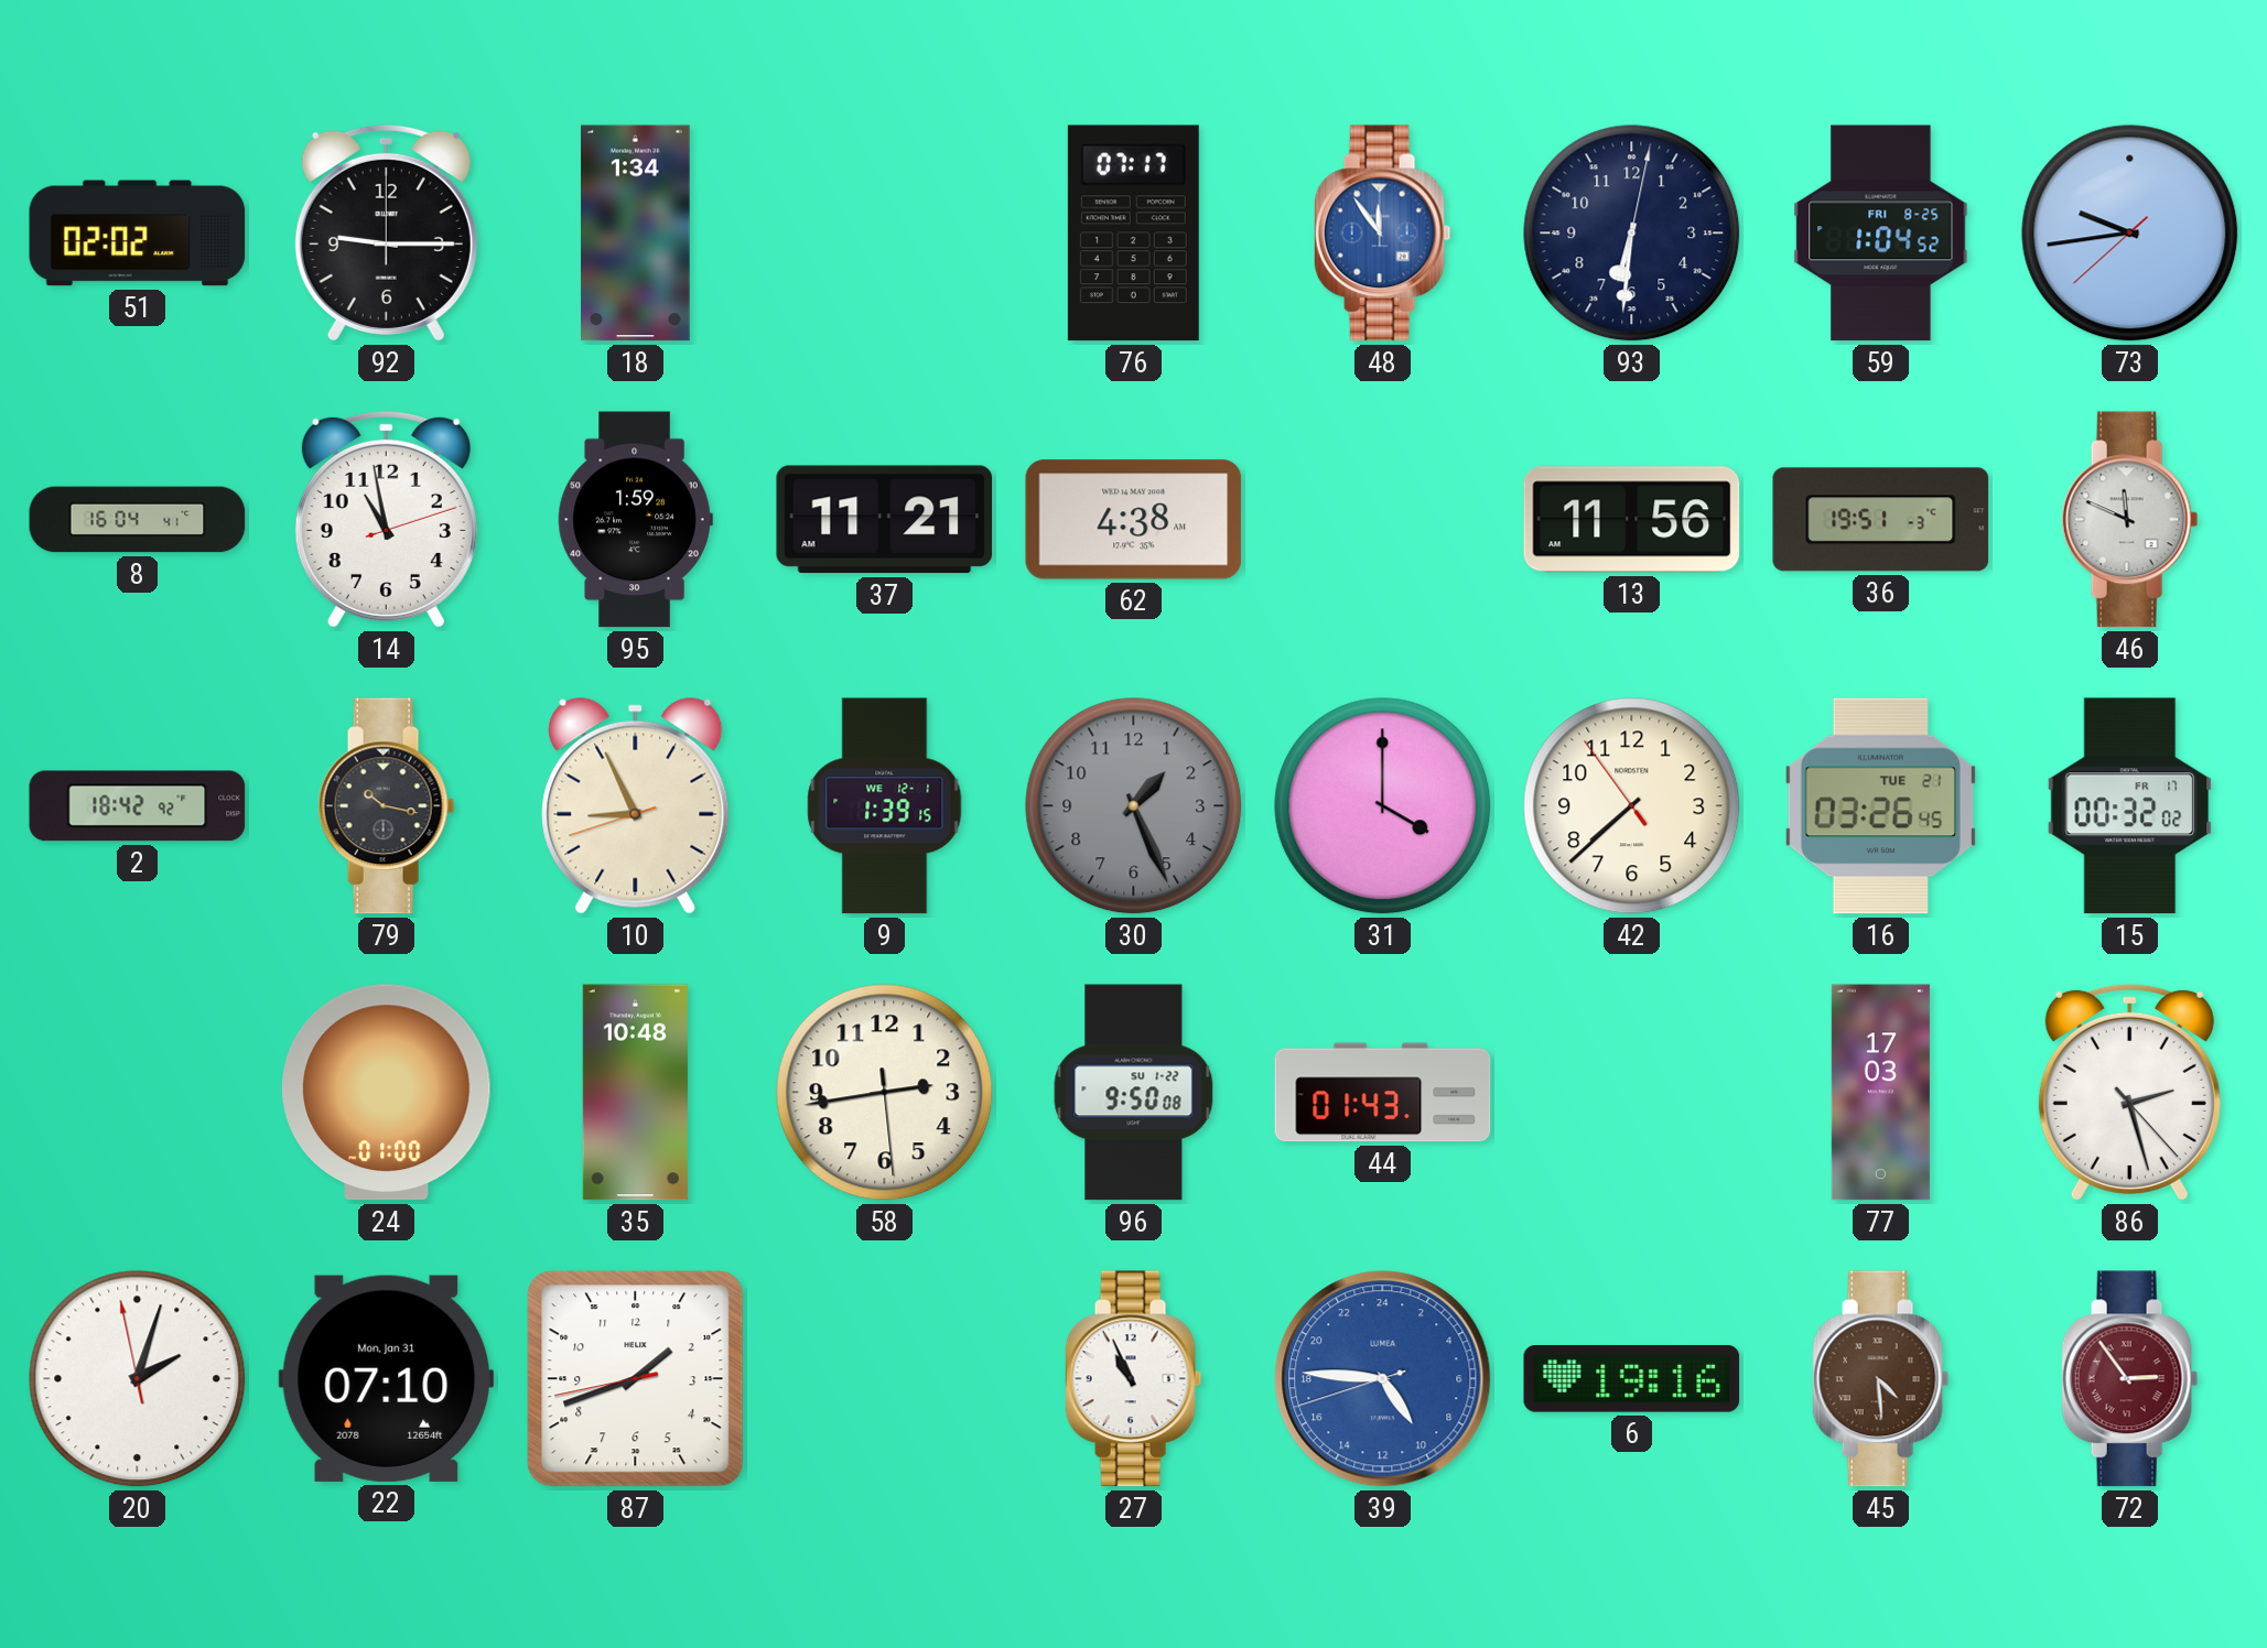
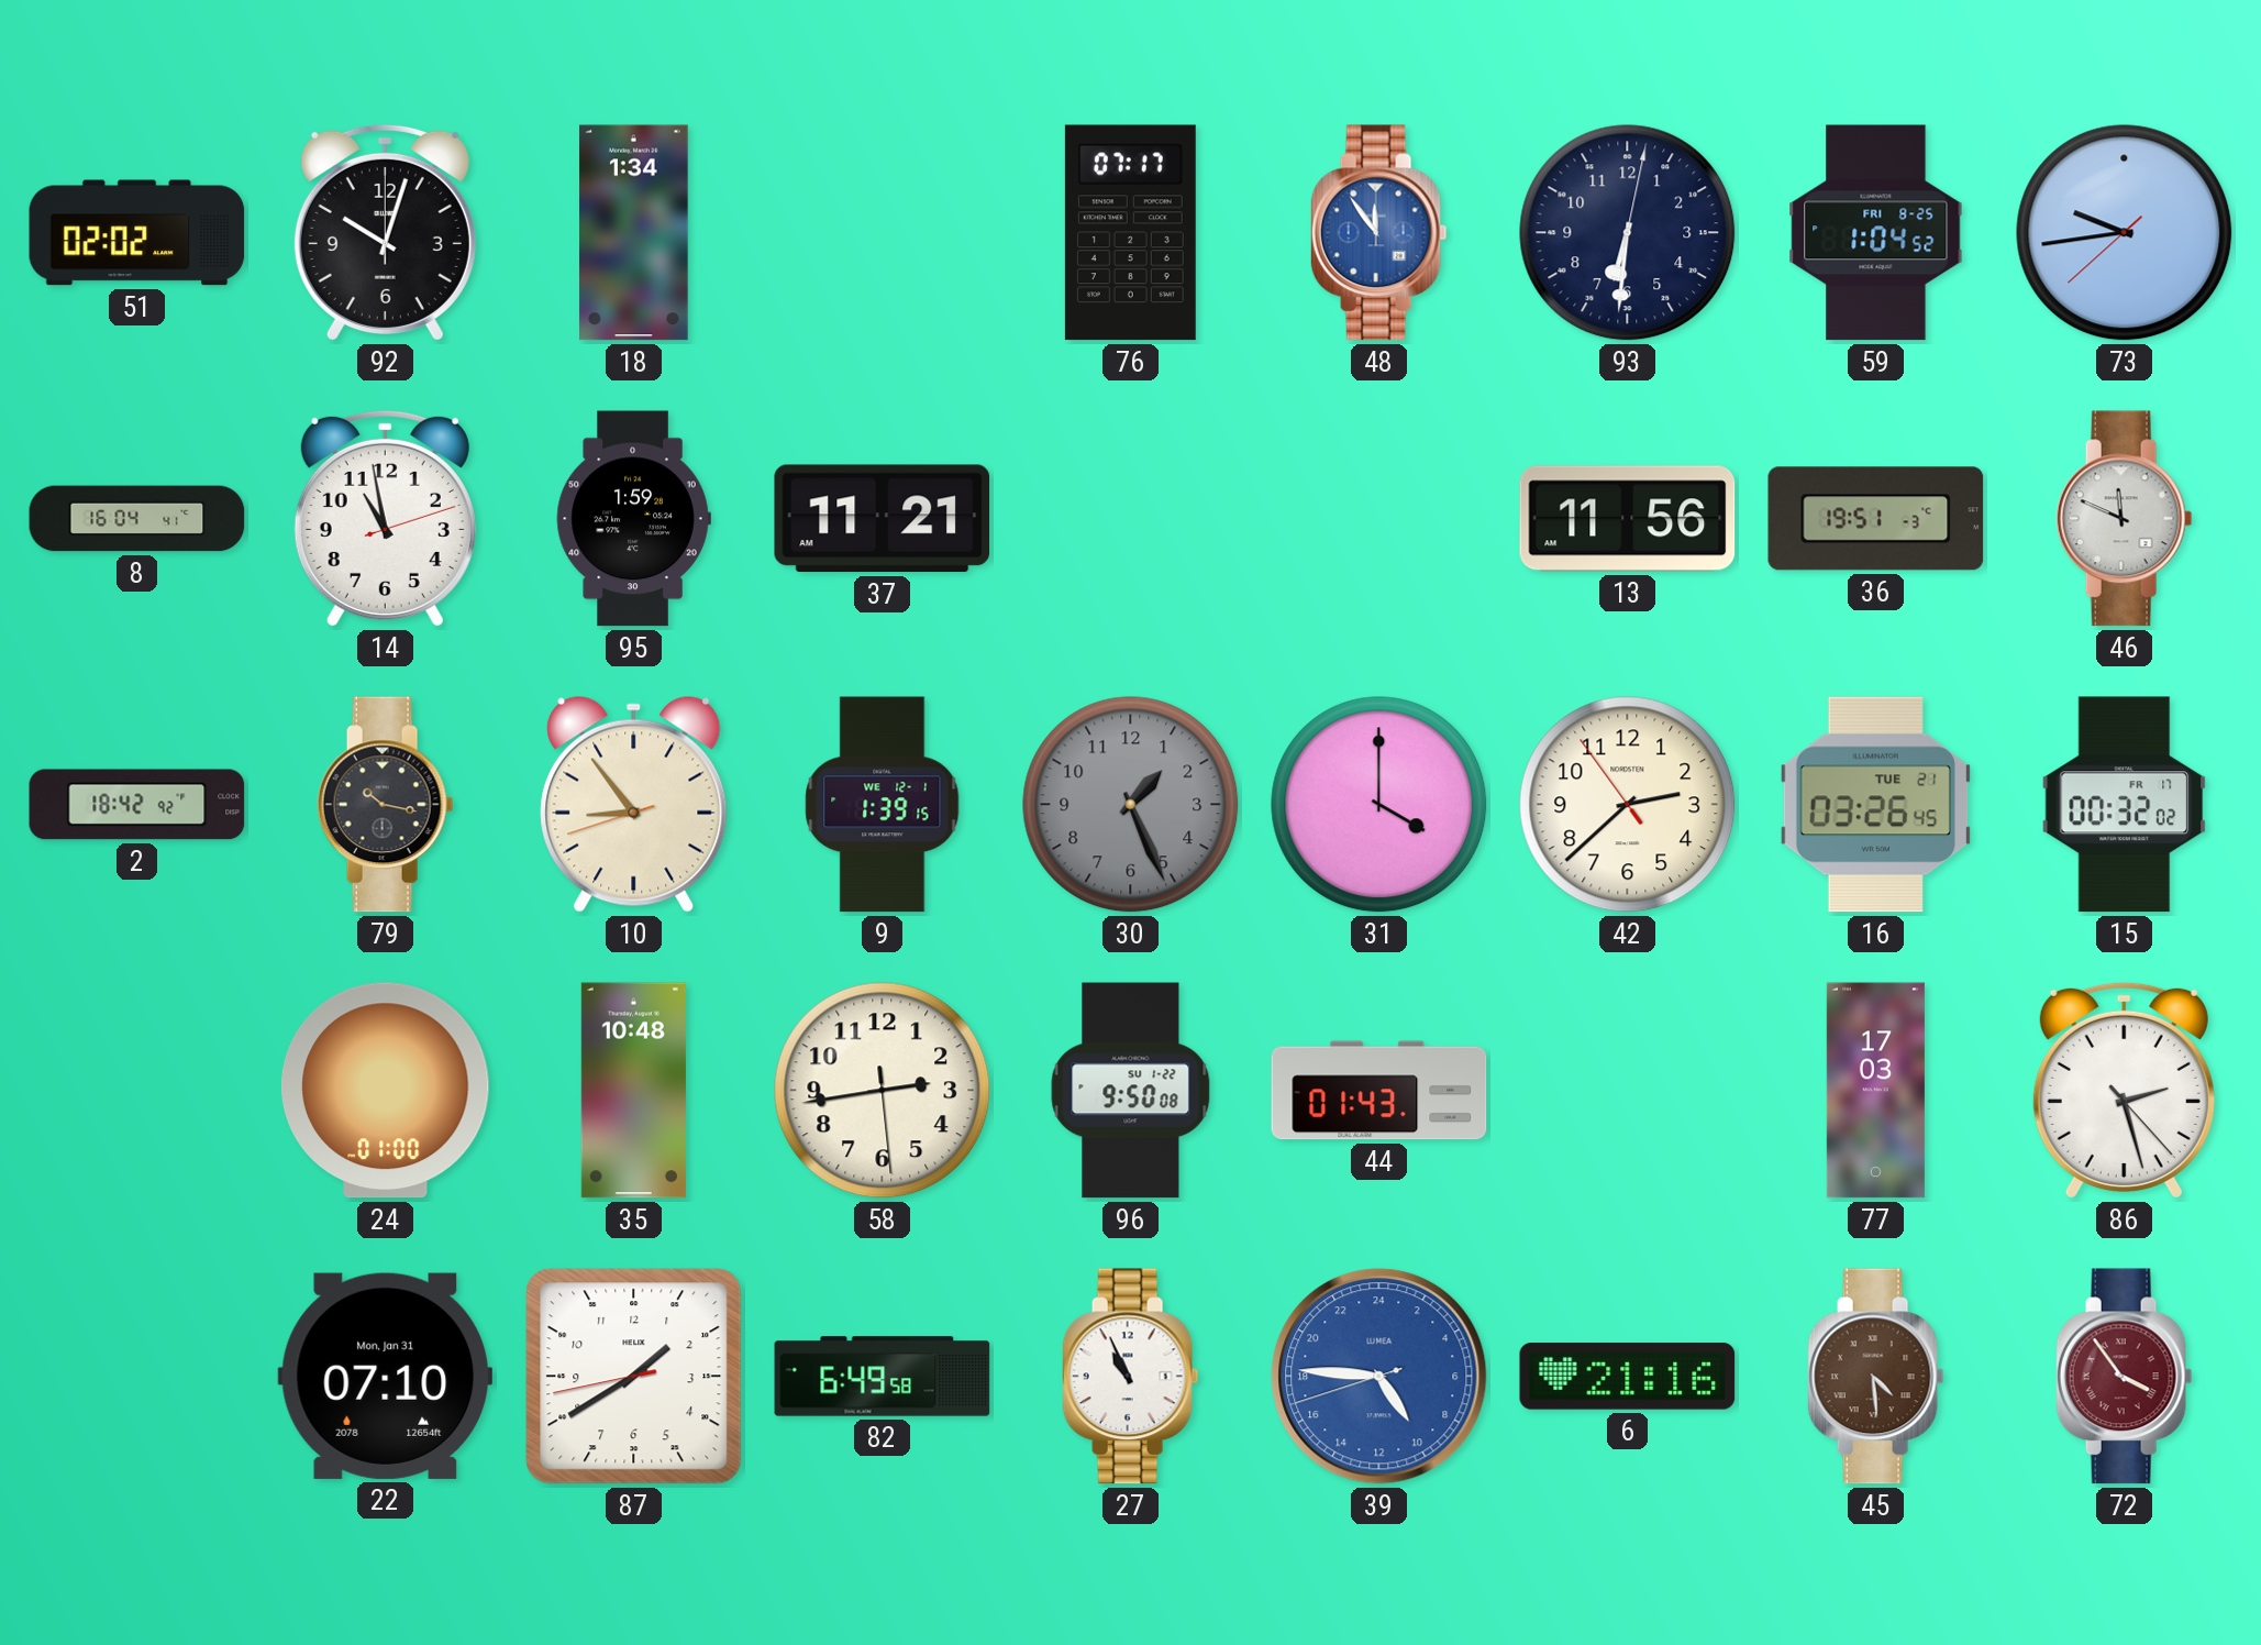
92: 9:15 -> 10:03
62: 4:38 -> none
10: 8:55 -> 8:53
42: 7:37 -> 2:37
20: 2:02 -> none
87: 1:41 -> 1:39
82: none -> 6:49
6: 19:16 -> 21:16
72: 2:54 -> 3:54
